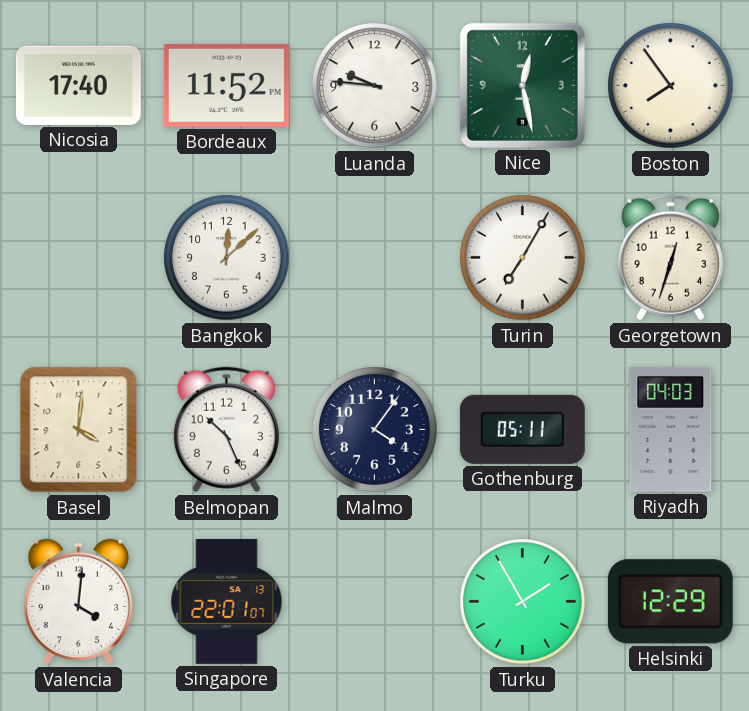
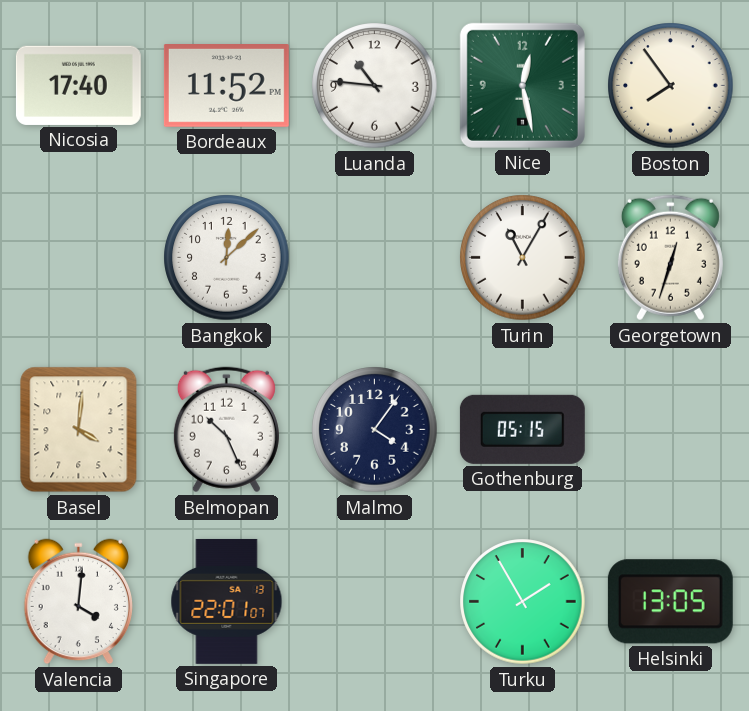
Luanda: 9:46 -> 10:46
Turin: 7:05 -> 11:05
Gothenburg: 05:11 -> 05:15
Riyadh: 04:03 -> none
Helsinki: 12:29 -> 13:05
